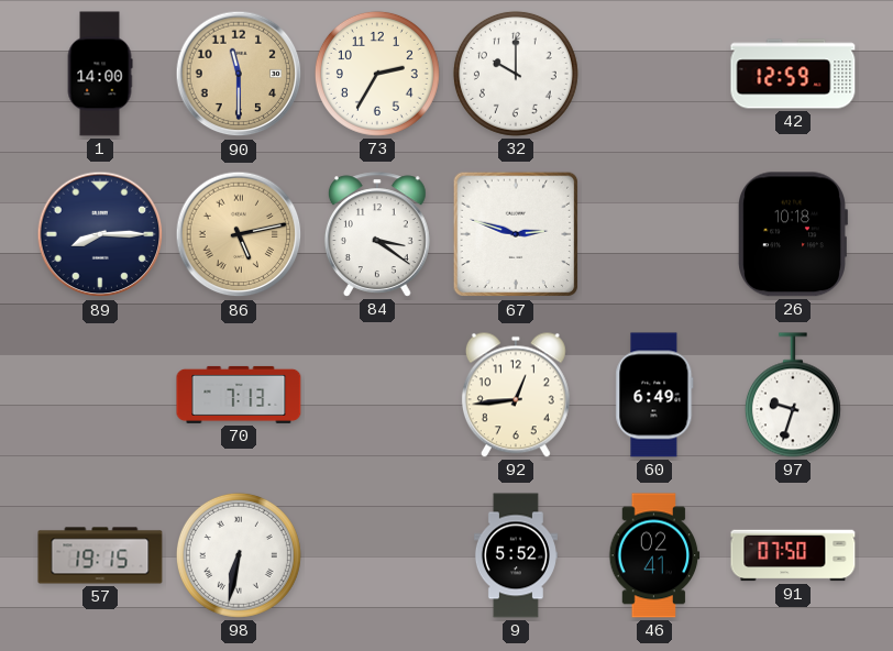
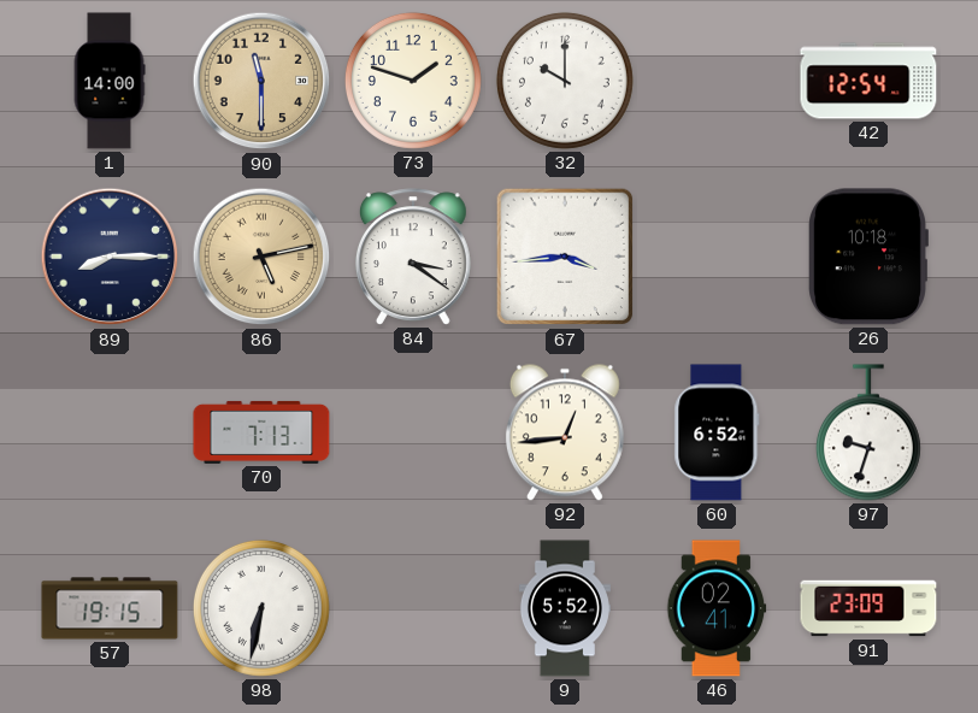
73: 2:35 -> 1:48
42: 12:59 -> 12:54
67: 2:48 -> 3:44
60: 6:49 -> 6:52
91: 07:50 -> 23:09
